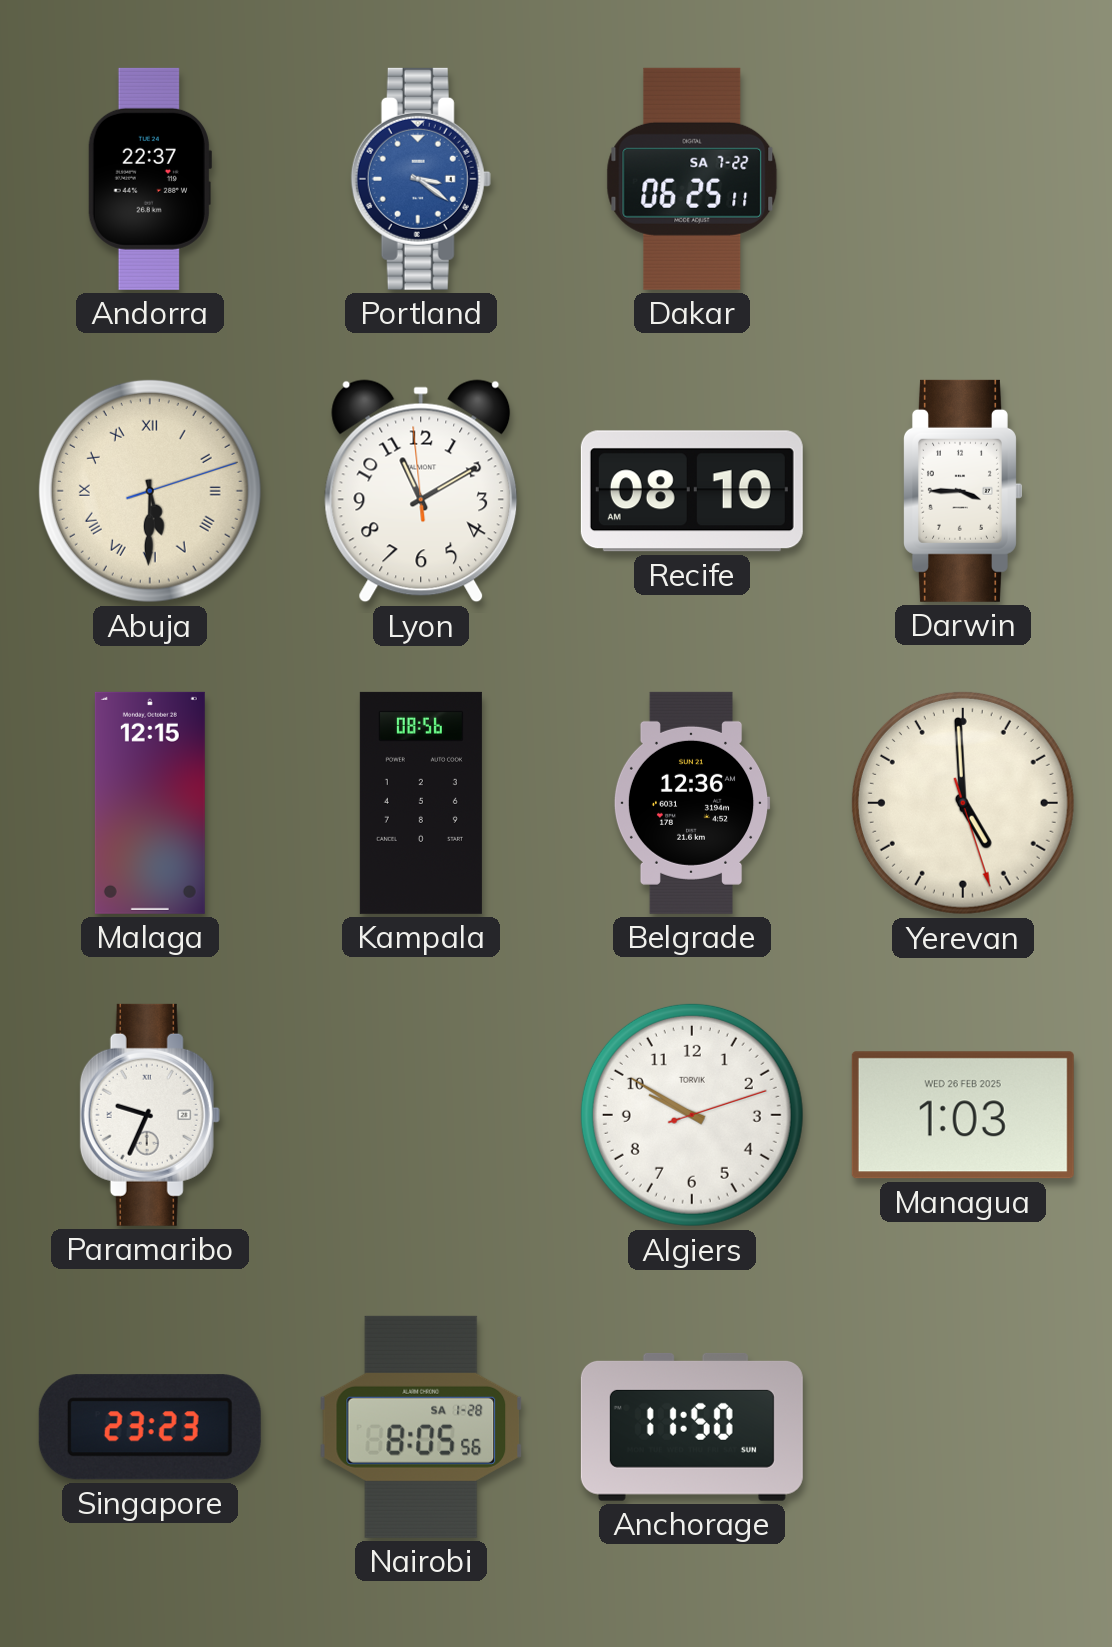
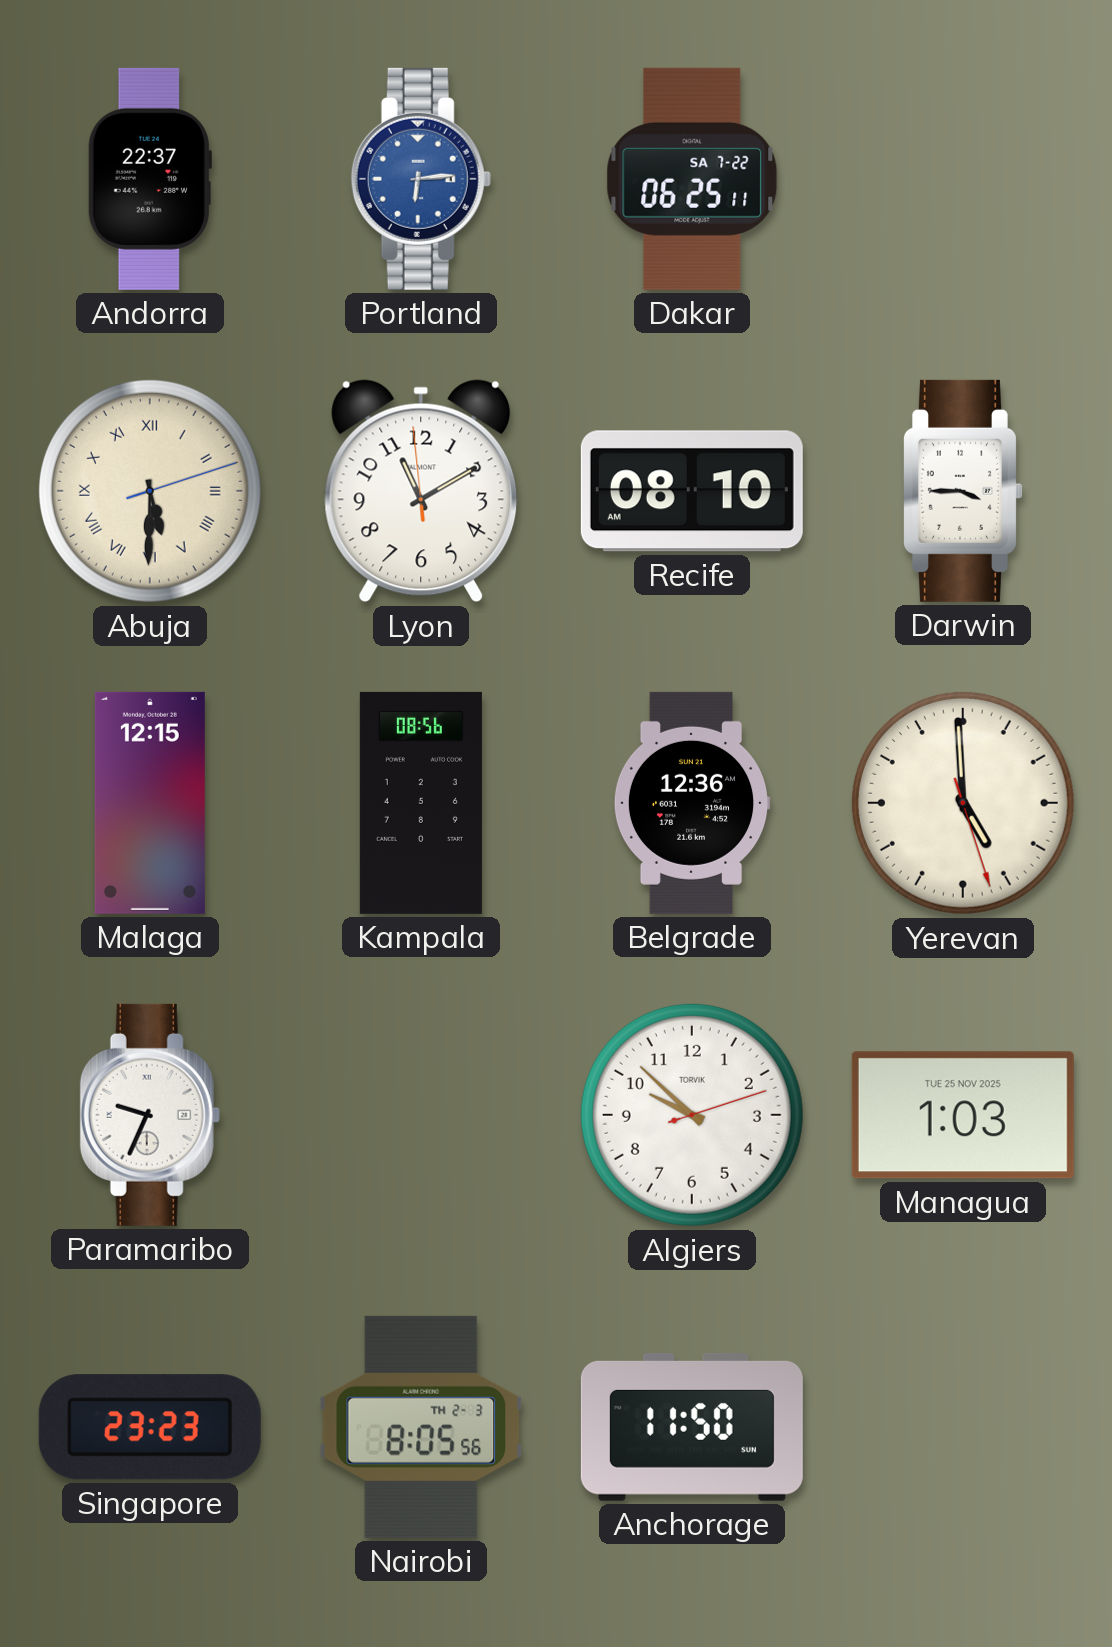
Portland: 3:21 -> 6:14
Algiers: 9:50 -> 9:52
Managua date: WED 26 FEB 2025 -> TUE 25 NOV 2025
Nairobi date: SA 1-28 -> TH 2-3
